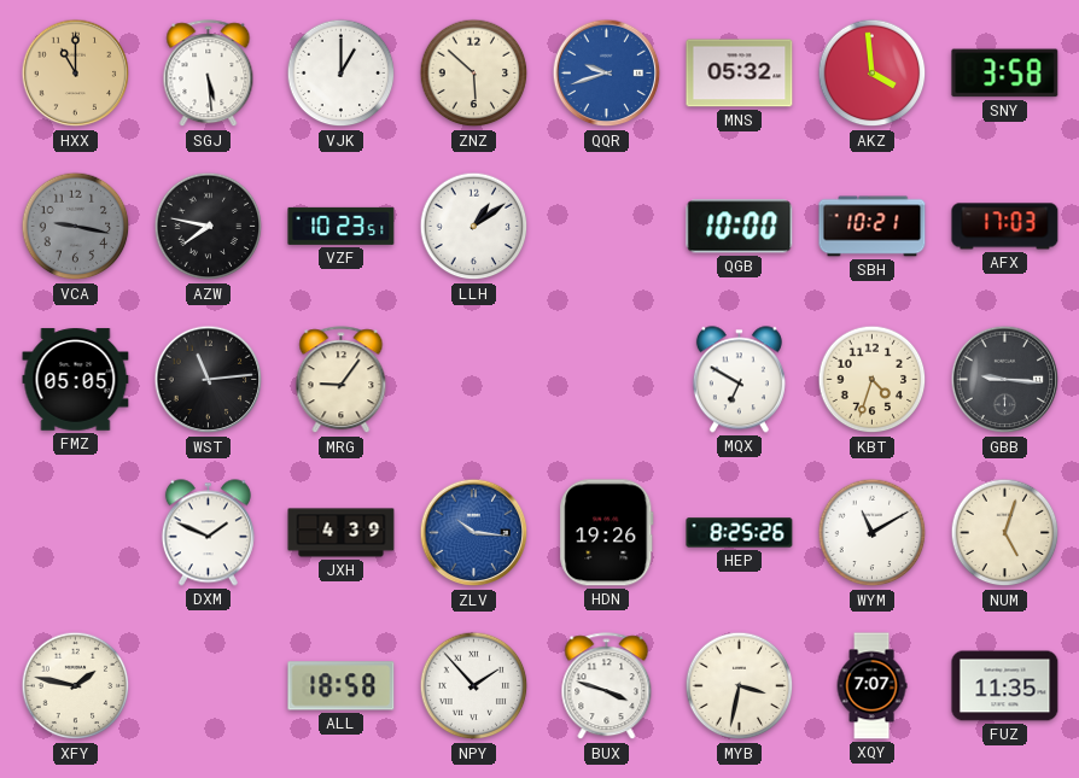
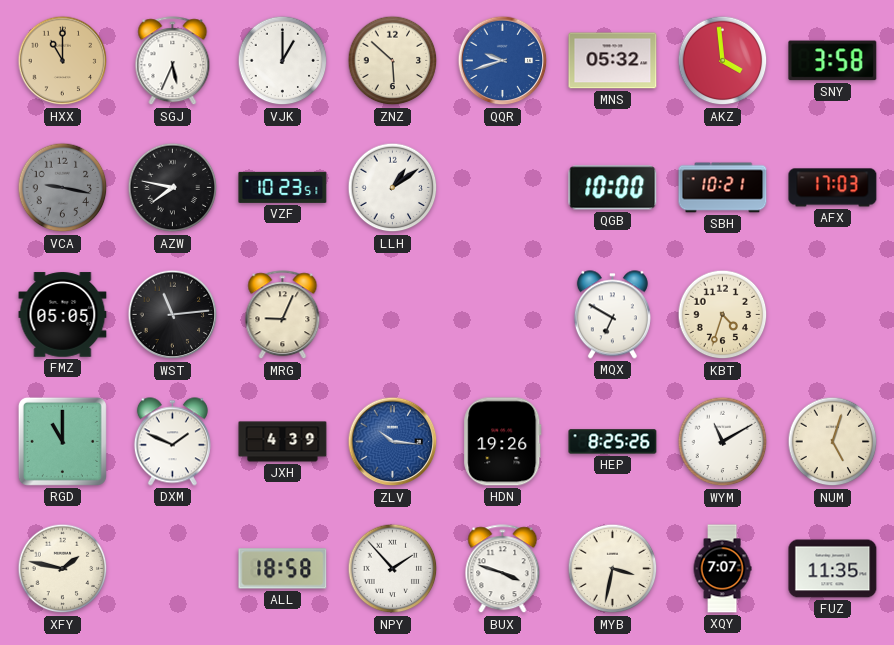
SGJ: 5:29 -> 5:34
MRG: 9:06 -> 9:04
GBB: 9:16 -> none
RGD: none -> 11:00
